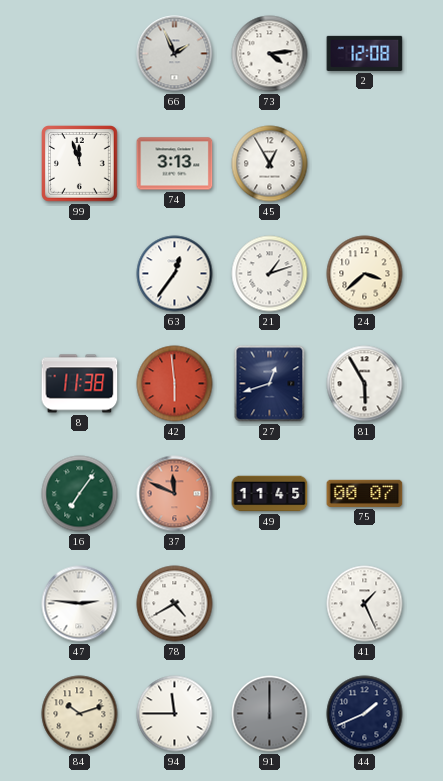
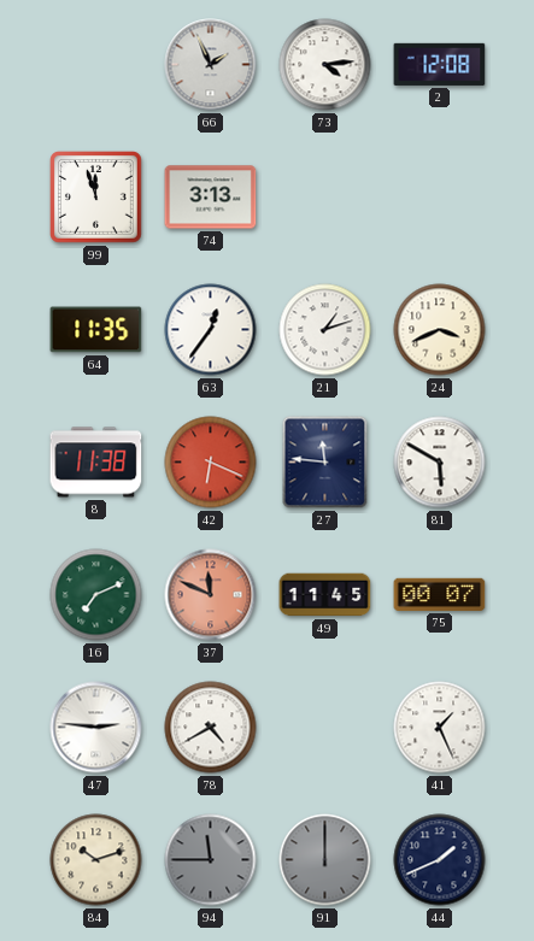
45: 12:55 -> none
64: none -> 11:35
24: 3:38 -> 3:41
42: 5:59 -> 6:19
27: 12:42 -> 11:46
81: 5:55 -> 5:50
16: 7:06 -> 7:11
94 dial: white -> grey
